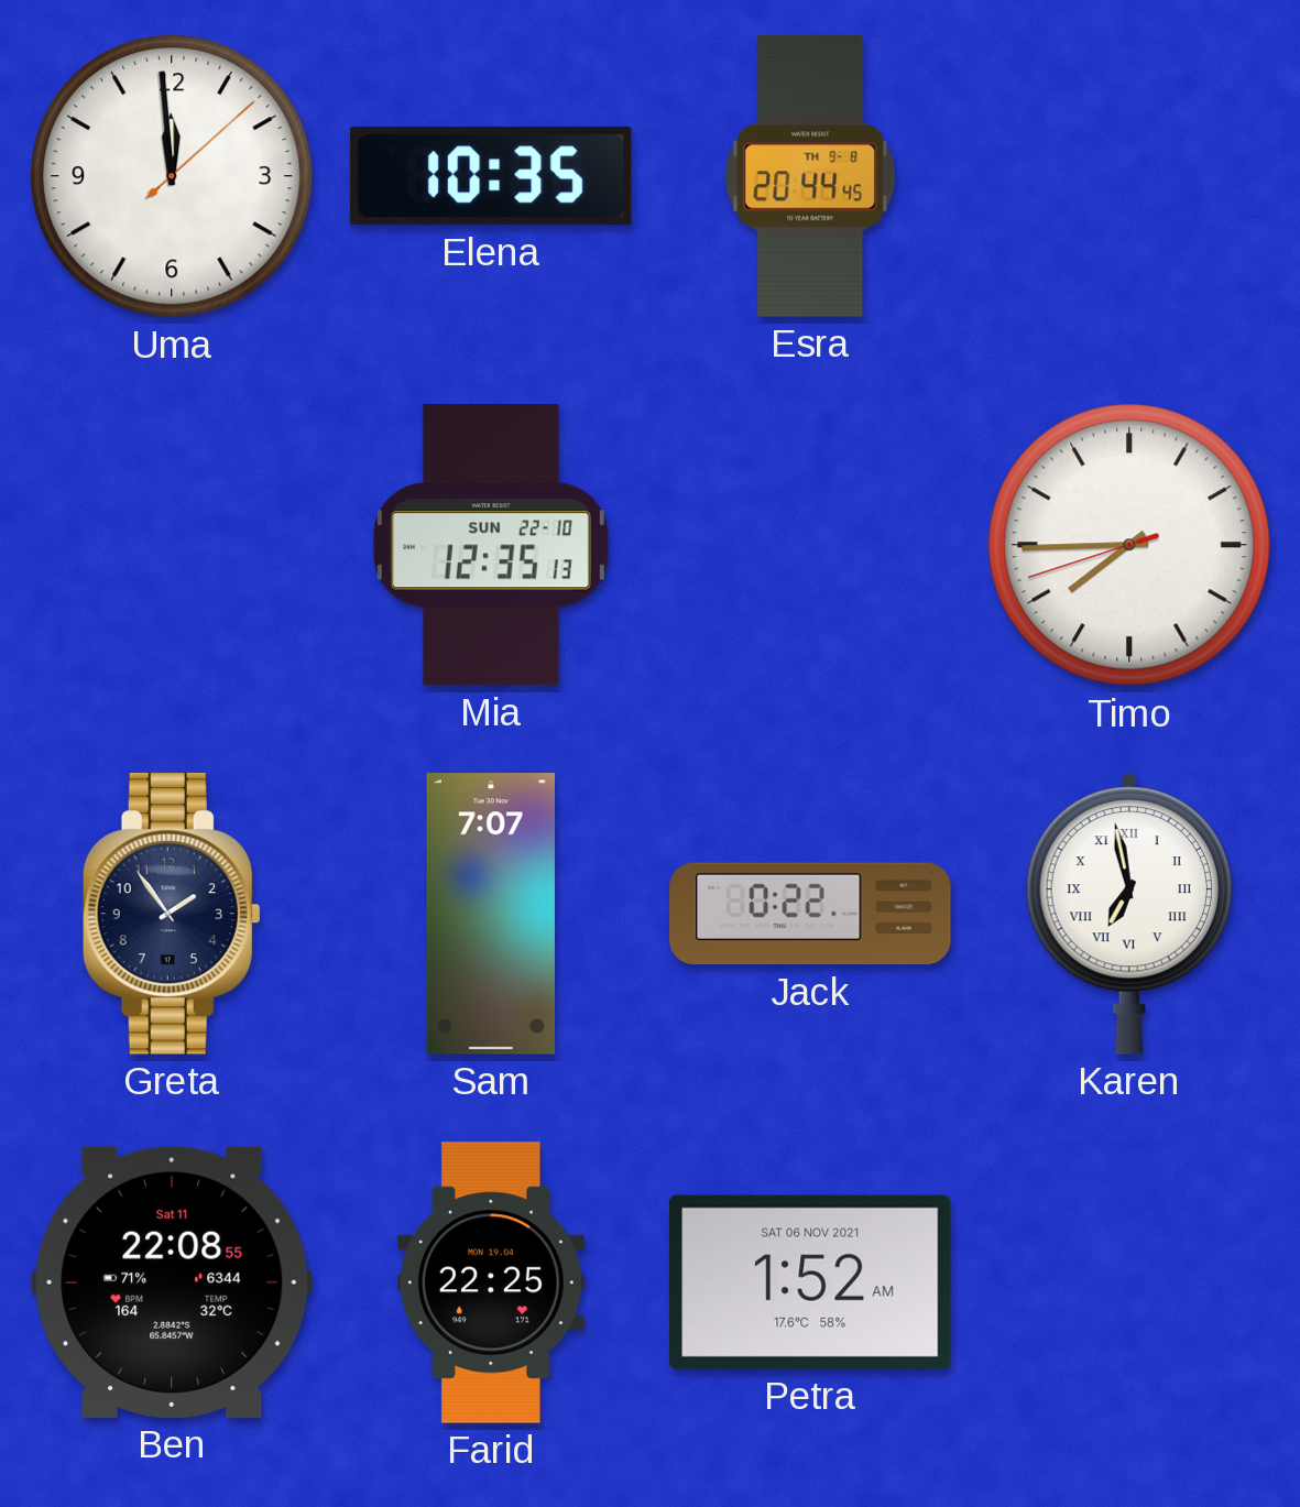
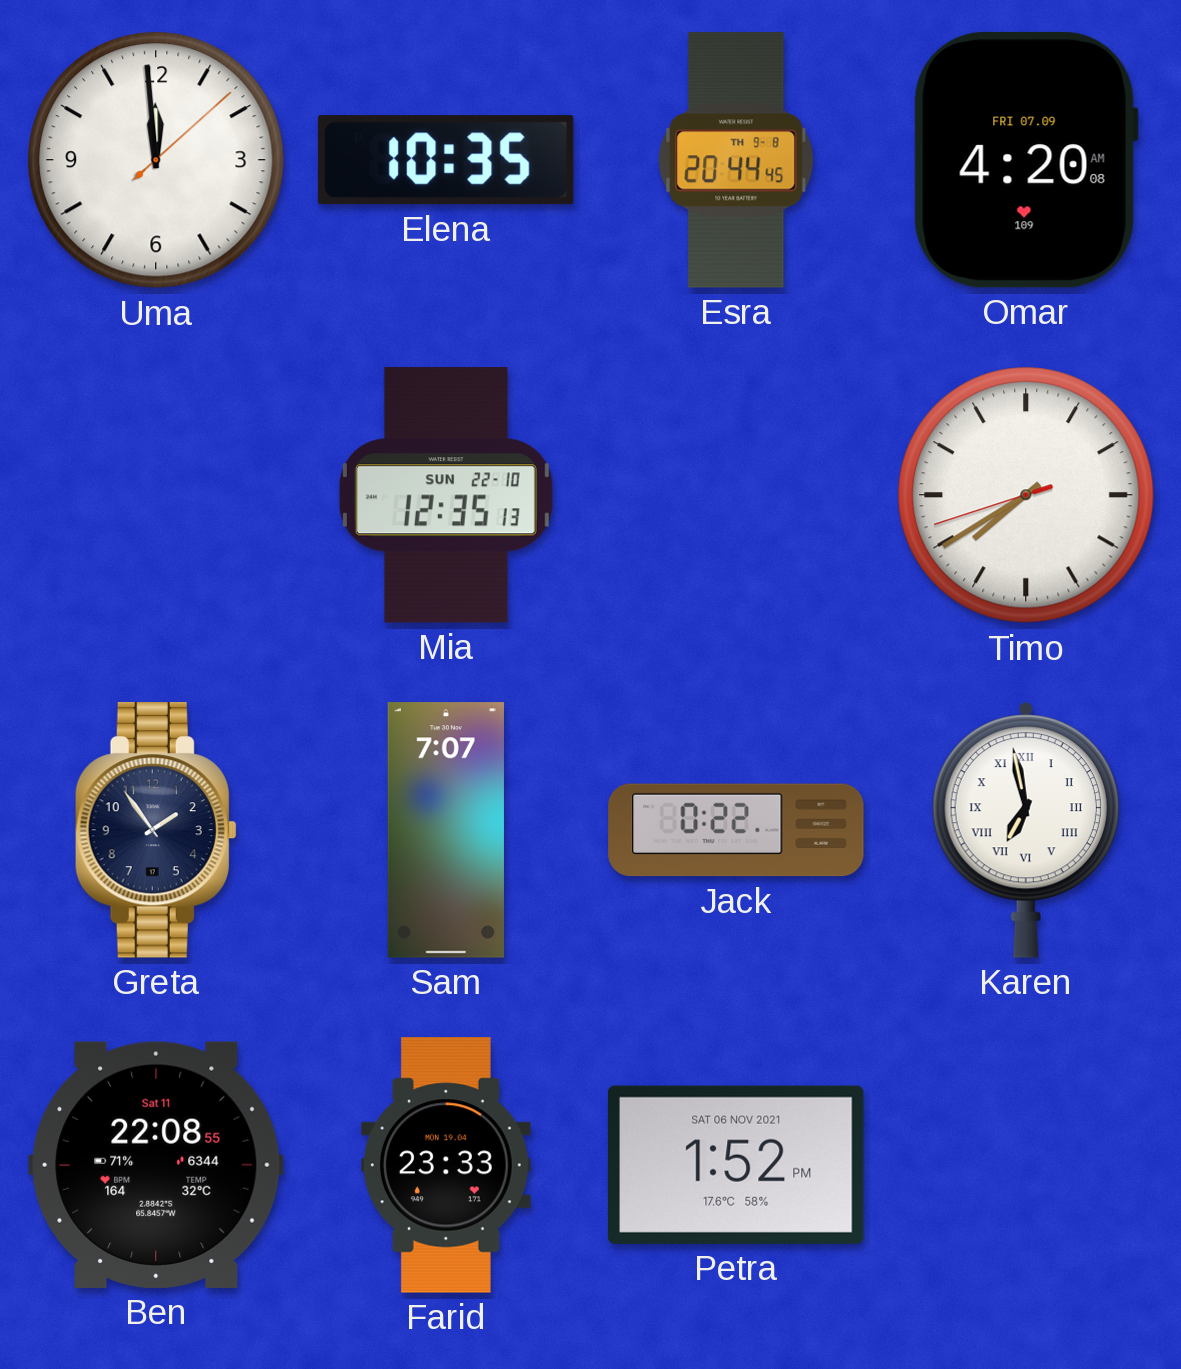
Omar: none -> 4:20
Timo: 7:44 -> 7:39
Farid: 22:25 -> 23:33
Petra: 1:52 AM -> 1:52 PM
